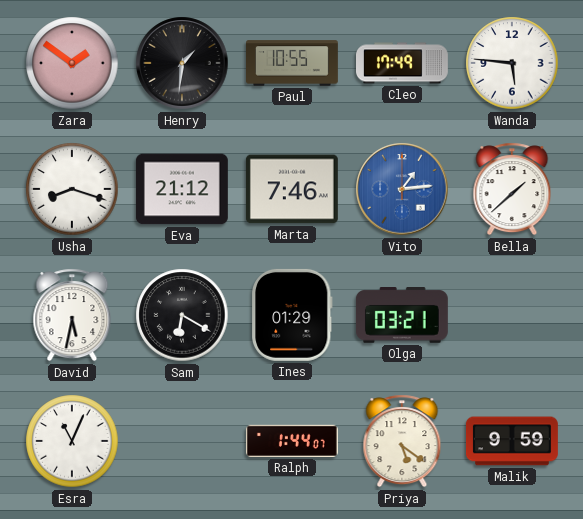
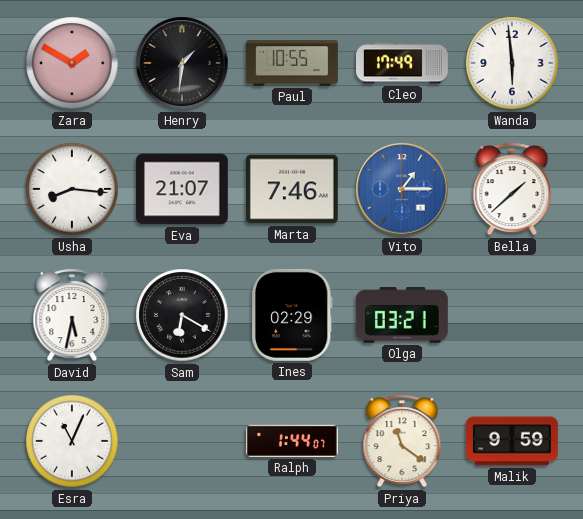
Zara: 1:51 -> 1:50
Wanda: 5:46 -> 5:59
Usha: 8:18 -> 8:16
Eva: 21:12 -> 21:07
Vito: 1:14 -> 1:15
Ines: 01:29 -> 02:29
Priya: 5:21 -> 11:21
